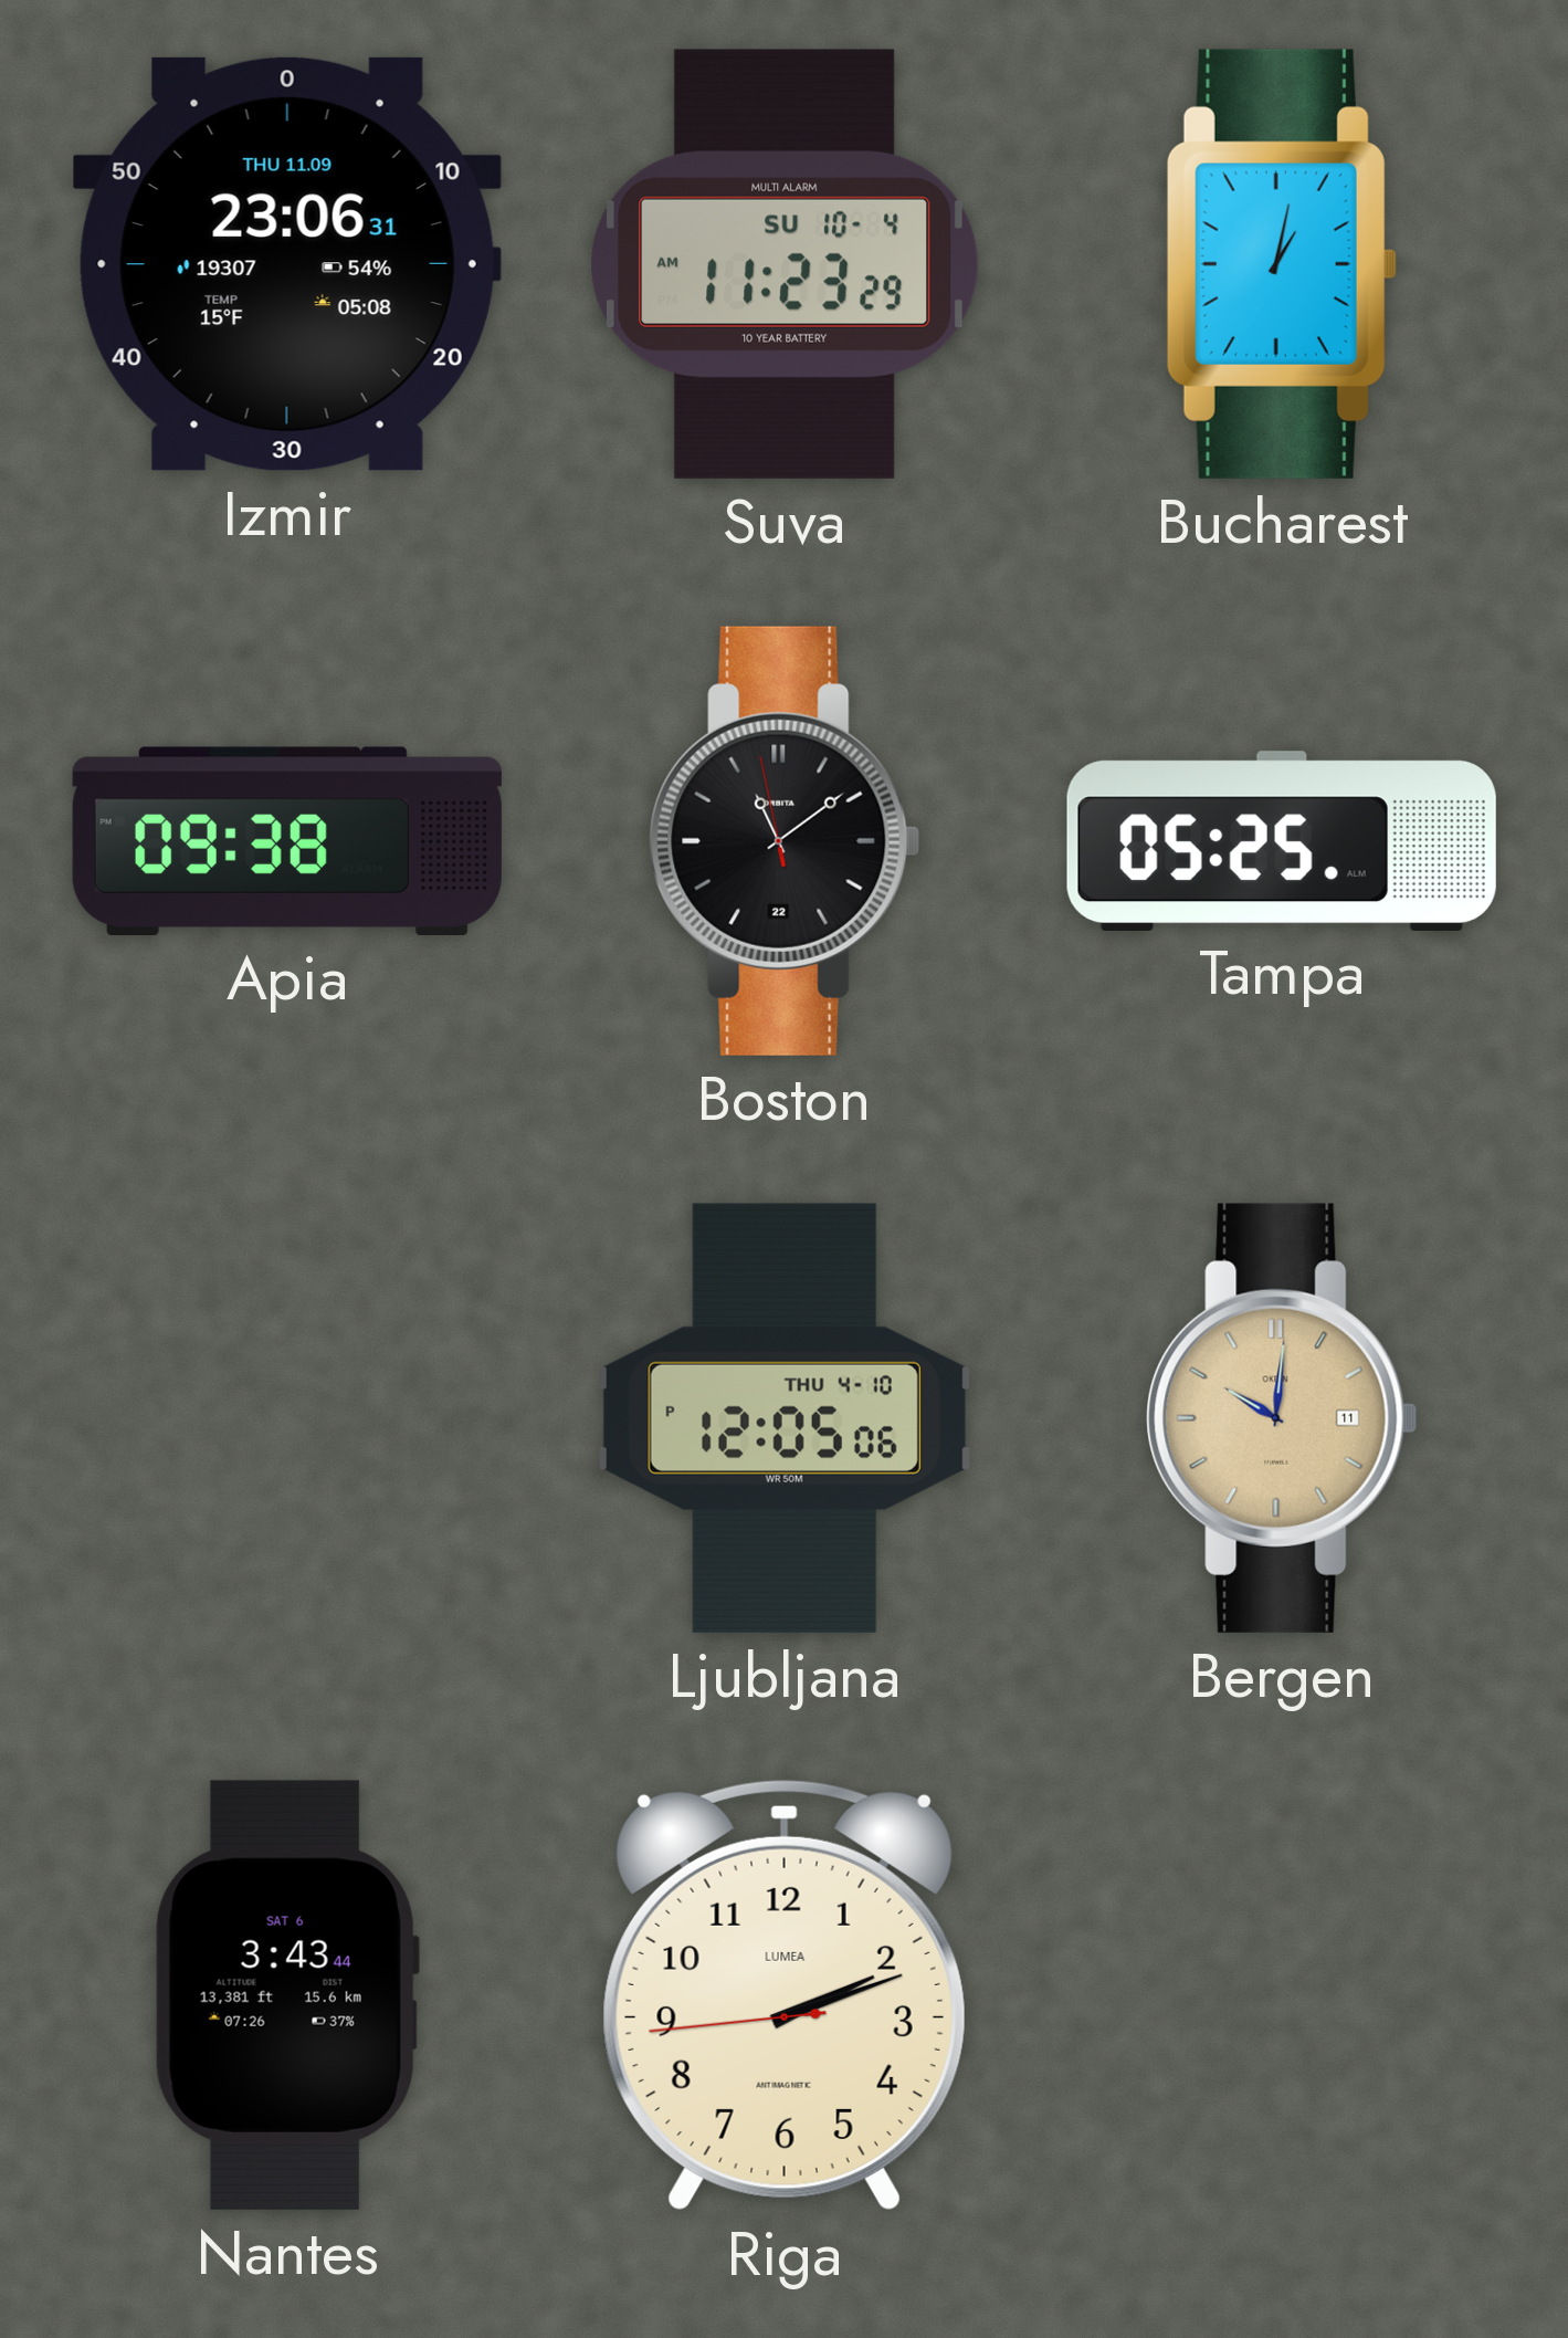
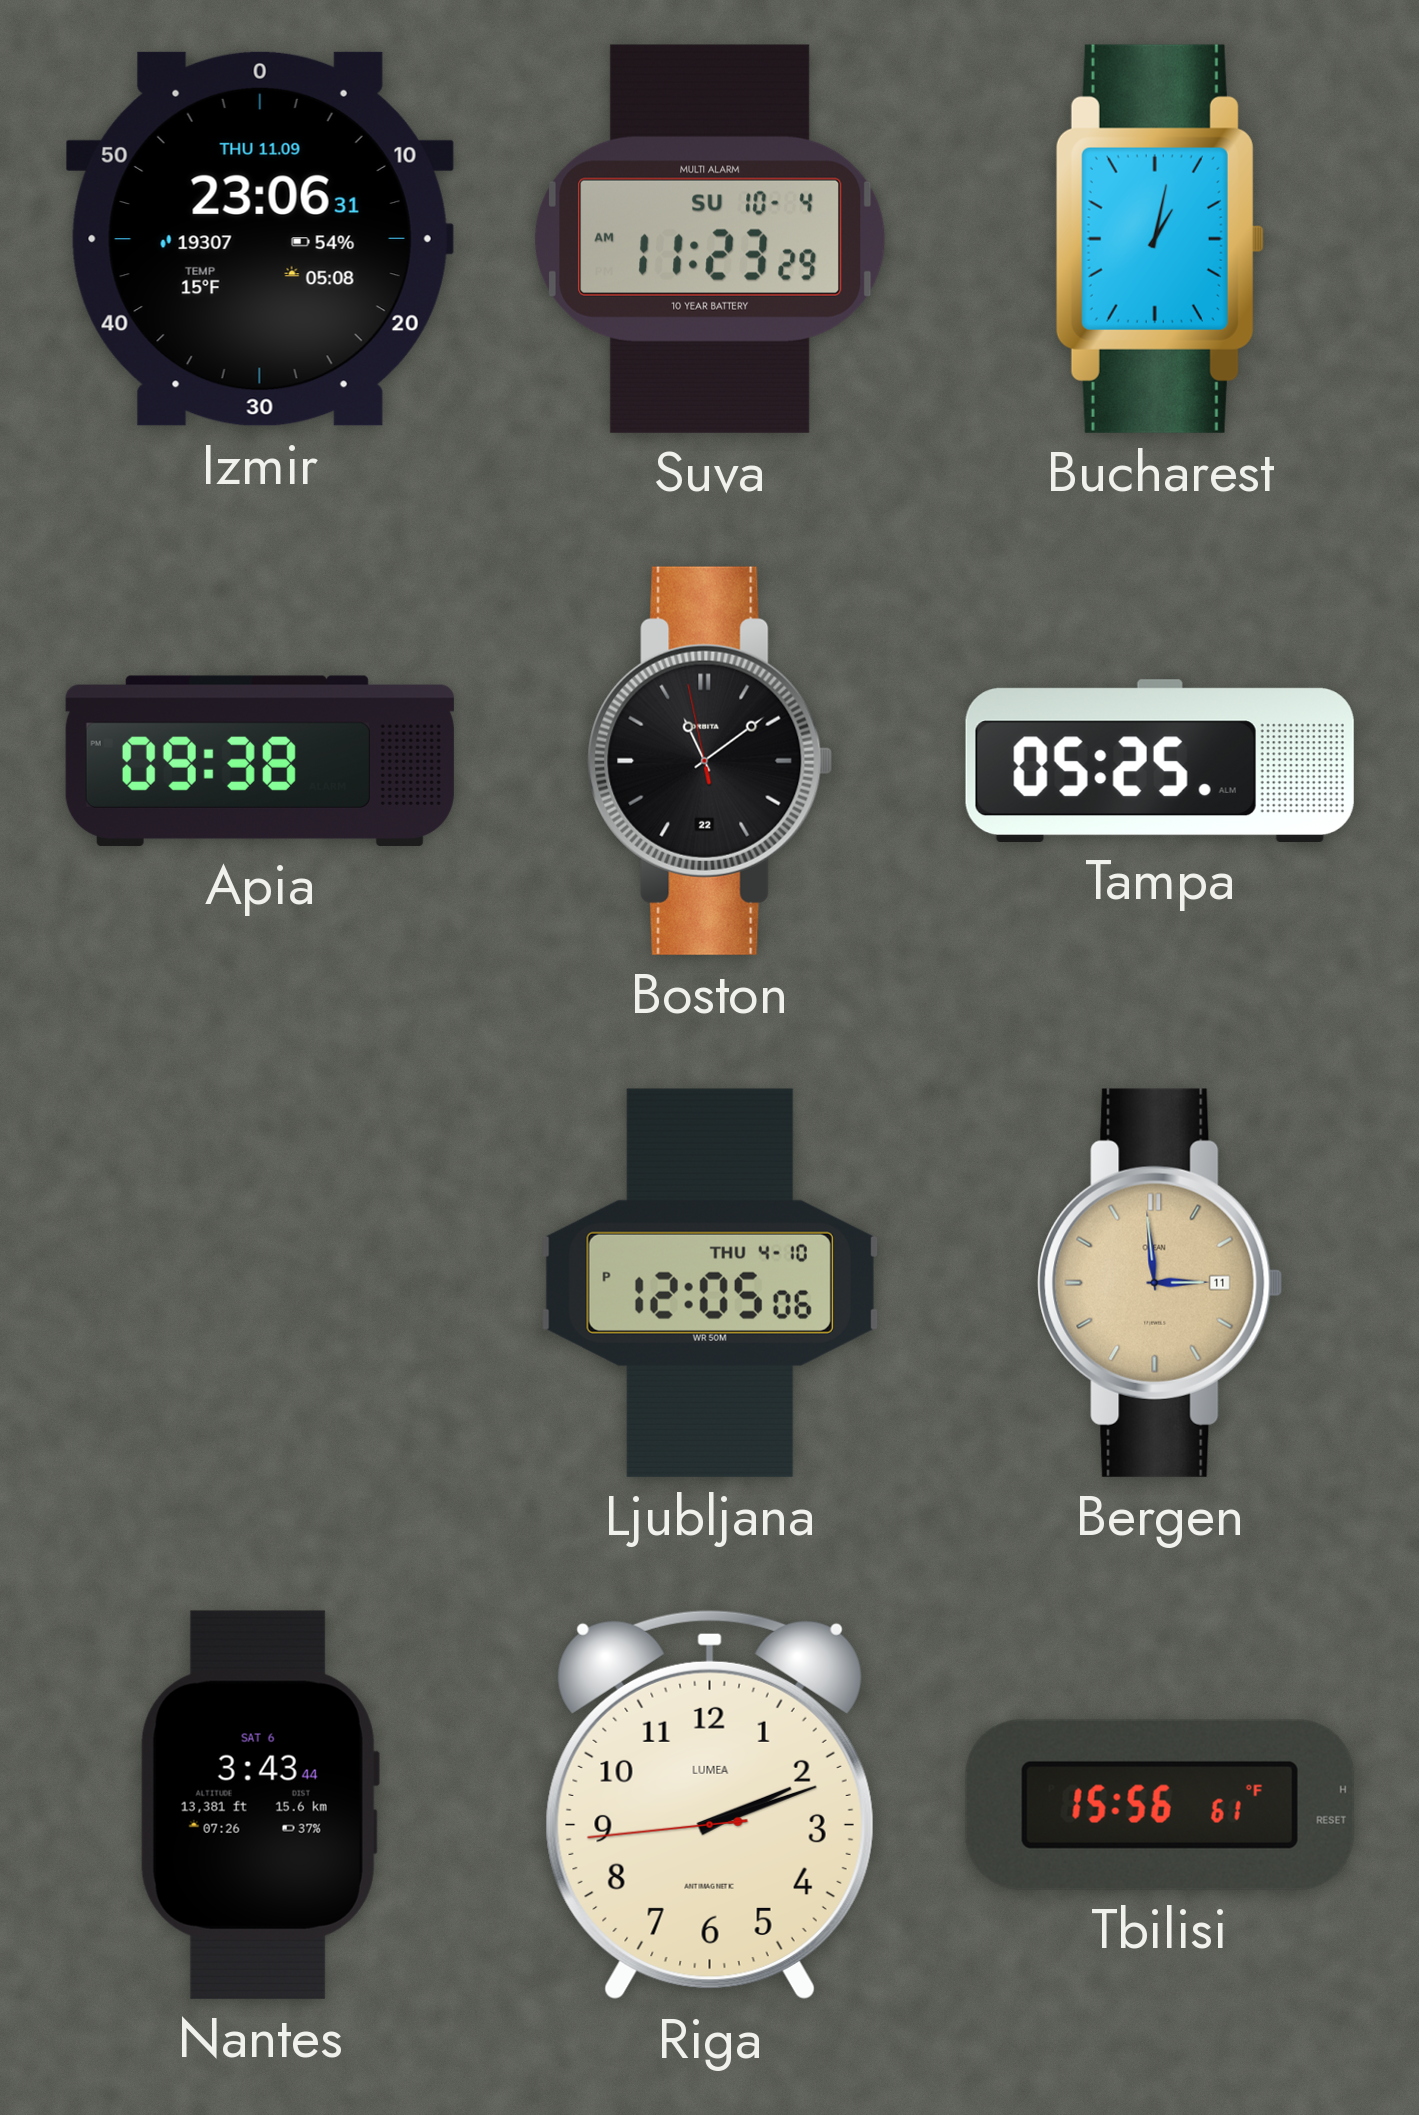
Bergen: 10:01 -> 2:59
Tbilisi: none -> 15:56
